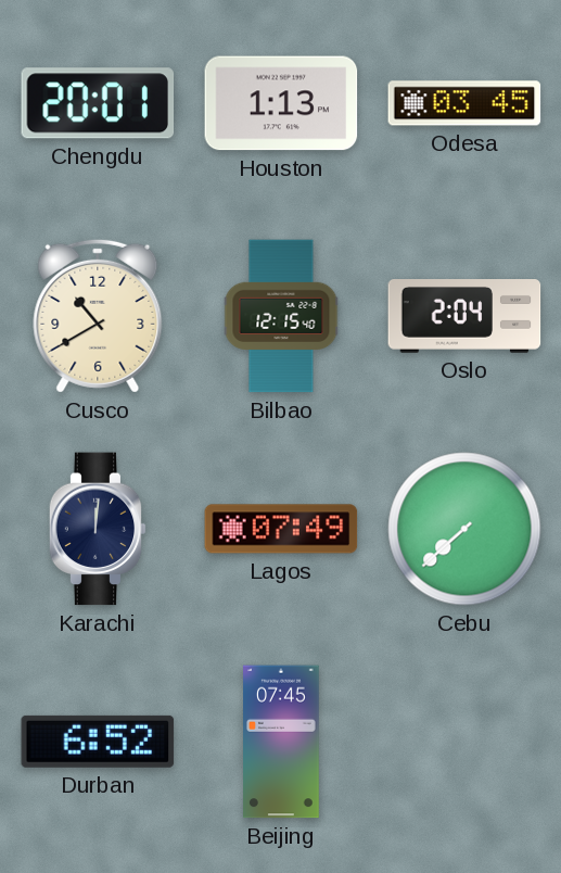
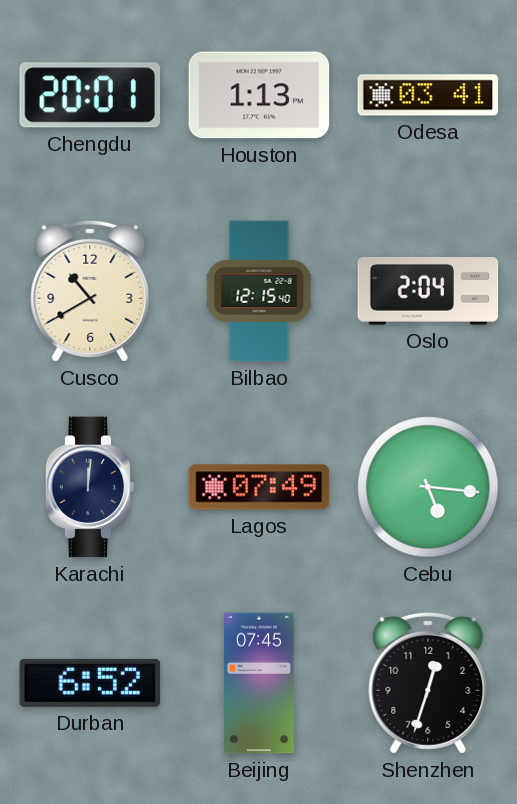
Odesa: 03:45 -> 03:41
Cebu: 7:38 -> 5:16
Shenzhen: none -> 12:33
